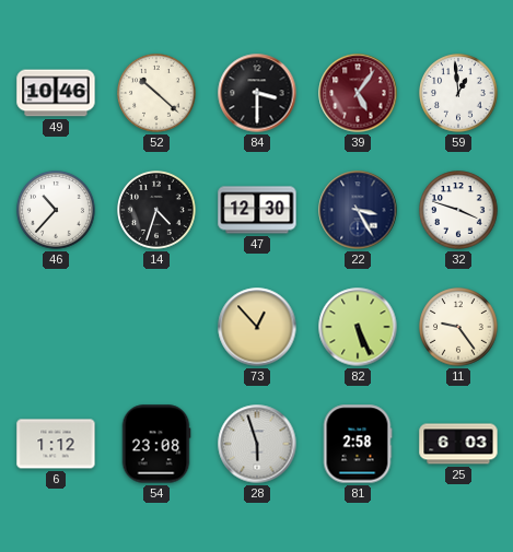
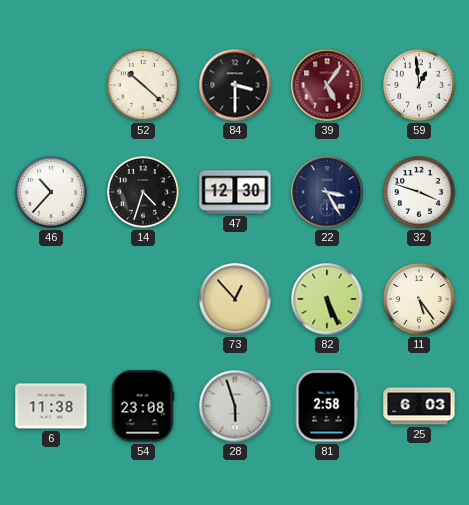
49: 10:46 -> none
11: 9:24 -> 5:24
6: 1:12 -> 11:38
